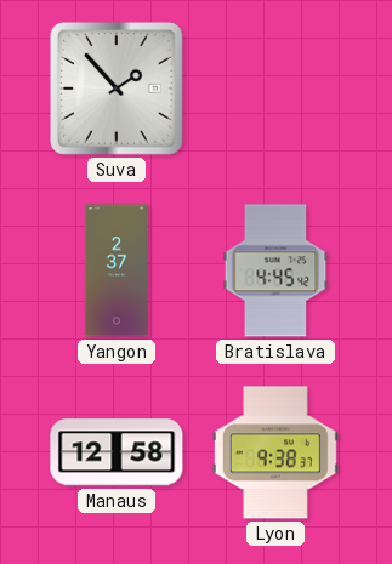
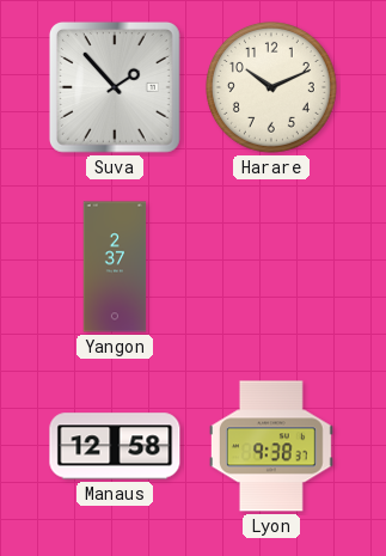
Harare: none -> 10:11
Bratislava: 4:45 -> none
